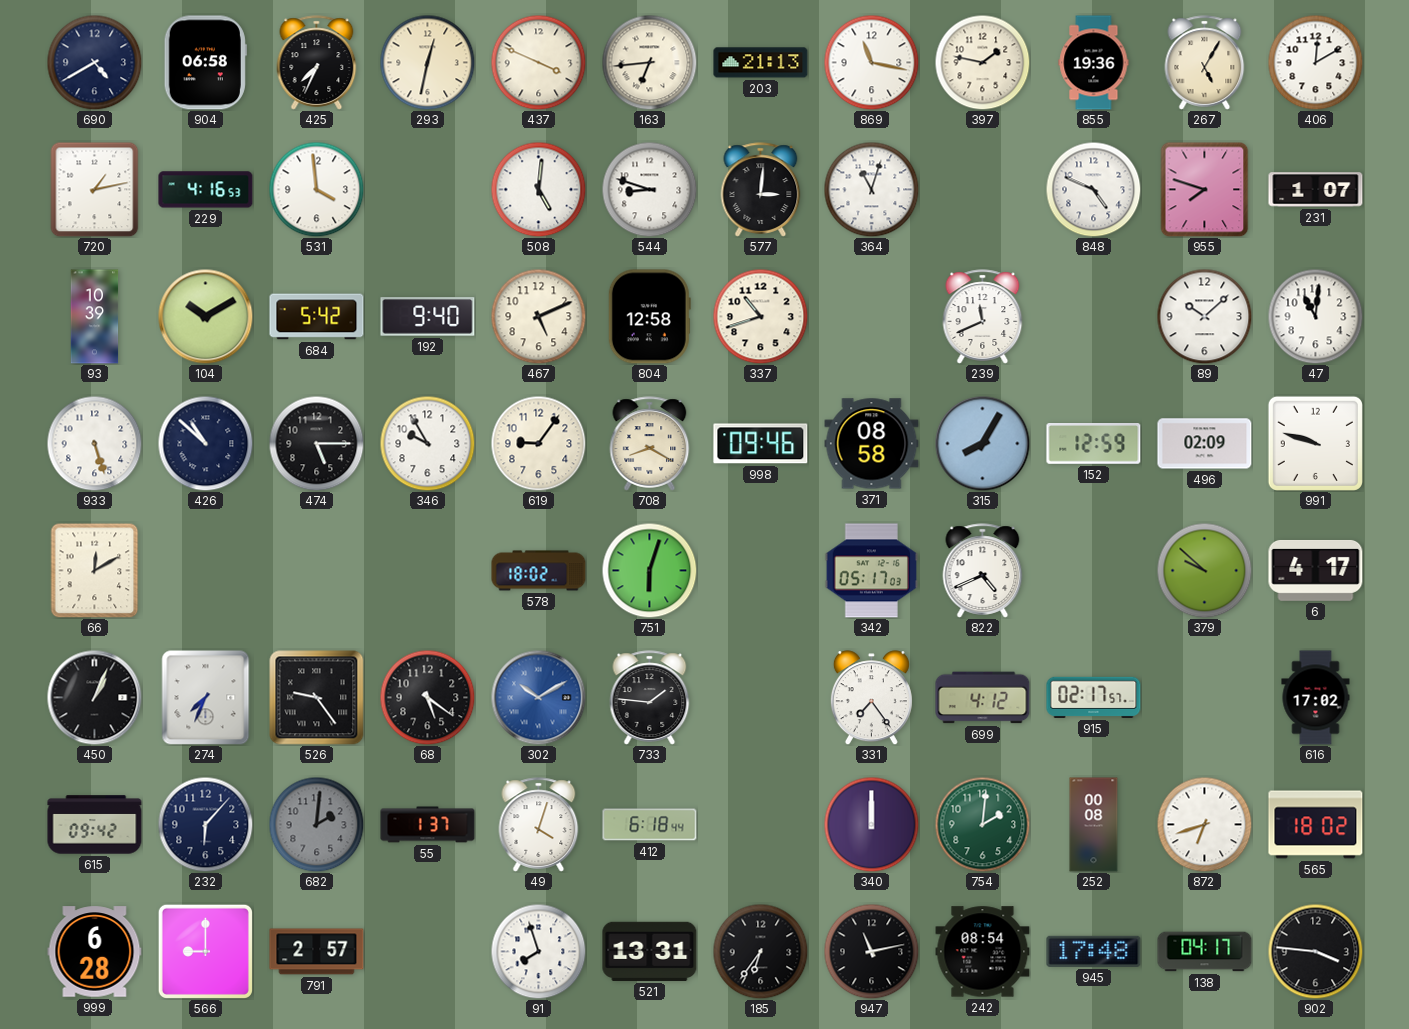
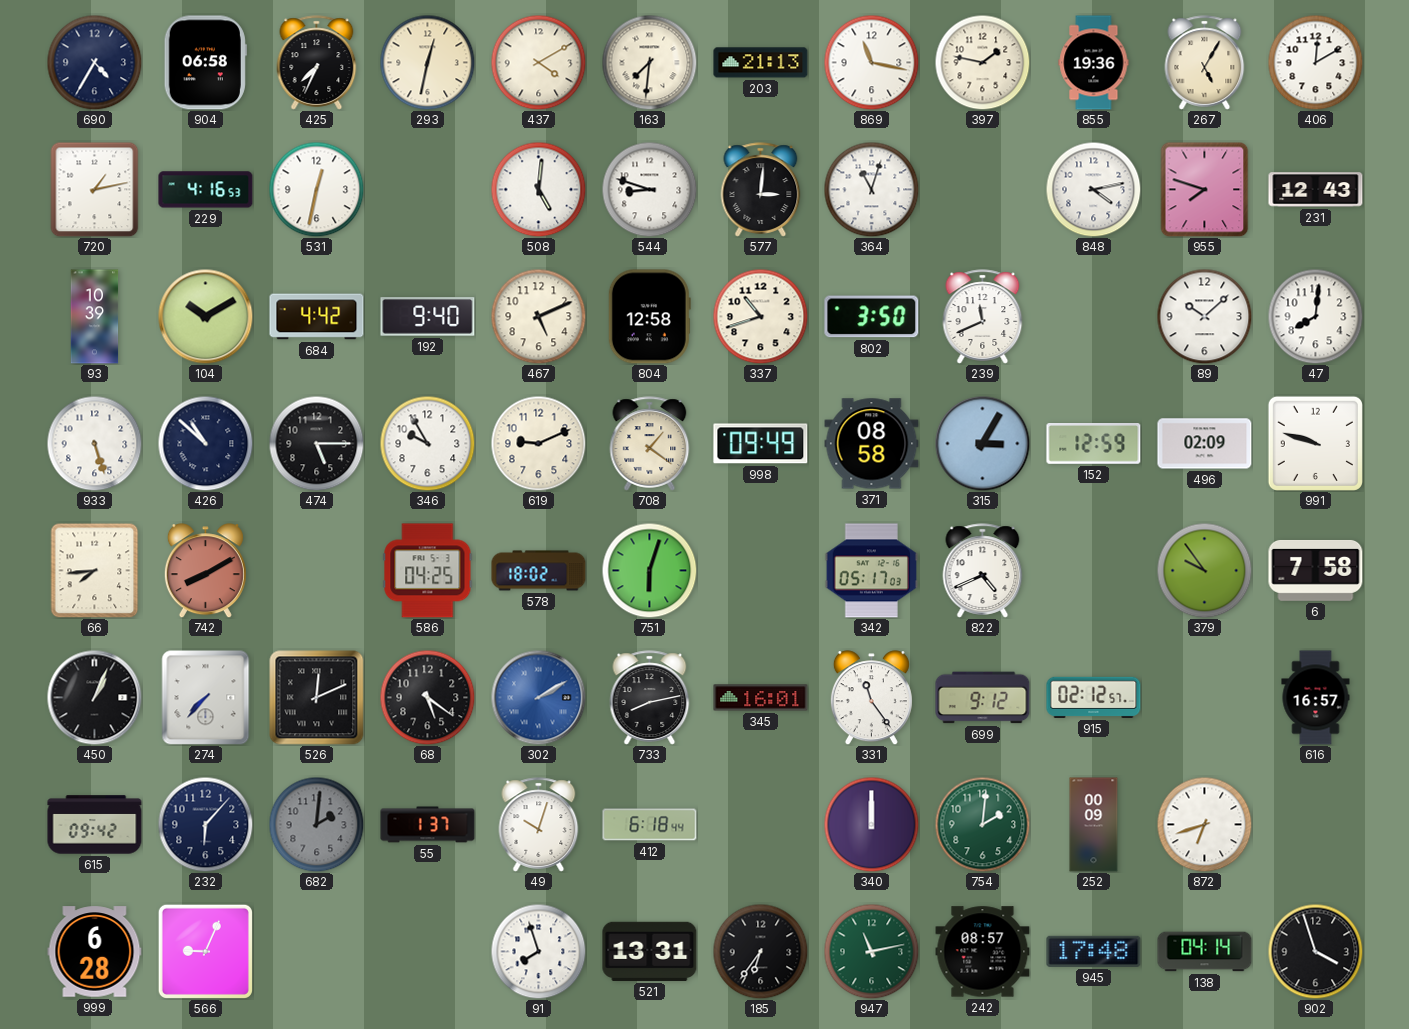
690: 4:40 -> 4:35
437: 3:49 -> 4:10
163: 6:44 -> 7:31
531: 3:59 -> 12:32
848: 4:49 -> 4:13
231: 1:07 -> 12:43
684: 5:42 -> 4:42
802: none -> 3:50
47: 11:01 -> 8:01
619: 9:06 -> 9:11
708: 8:20 -> 1:21
998: 09:46 -> 09:49
315: 8:05 -> 3:05
66: 12:10 -> 7:44
742: none -> 8:10
586: none -> 04:25
379: 9:52 -> 9:54
6: 4:17 -> 7:58
274: 7:34 -> 7:37
526: 9:24 -> 12:11
302: 10:10 -> 2:10
733: 1:46 -> 8:13
345: none -> 16:01
331: 7:24 -> 11:24
699: 4:12 -> 9:12
915: 02:17 -> 02:12
616: 17:02 -> 16:57
49: 4:03 -> 10:03
252: 00:08 -> 00:09
565: 18:02 -> none
566: 9:00 -> 9:04
791: 2:57 -> none
947 dial: black -> green
242: 08:54 -> 08:57
138: 04:17 -> 04:14
902: 3:46 -> 3:57
